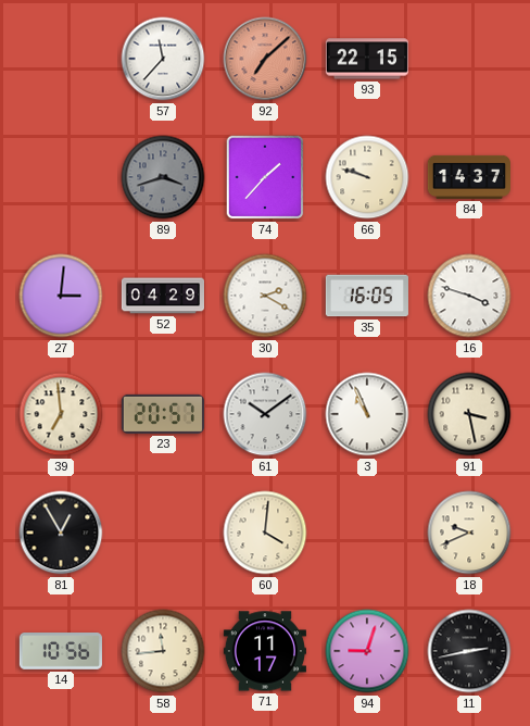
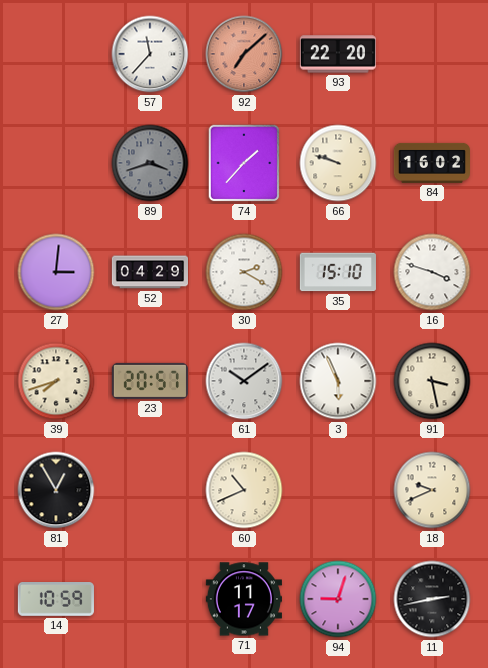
93: 22:15 -> 22:20
84: 14:37 -> 16:02
35: 16:05 -> 15:10
39: 6:59 -> 7:42
3: 10:56 -> 5:56
60: 4:01 -> 10:41
14: 10:56 -> 10:59
58: 11:44 -> none
